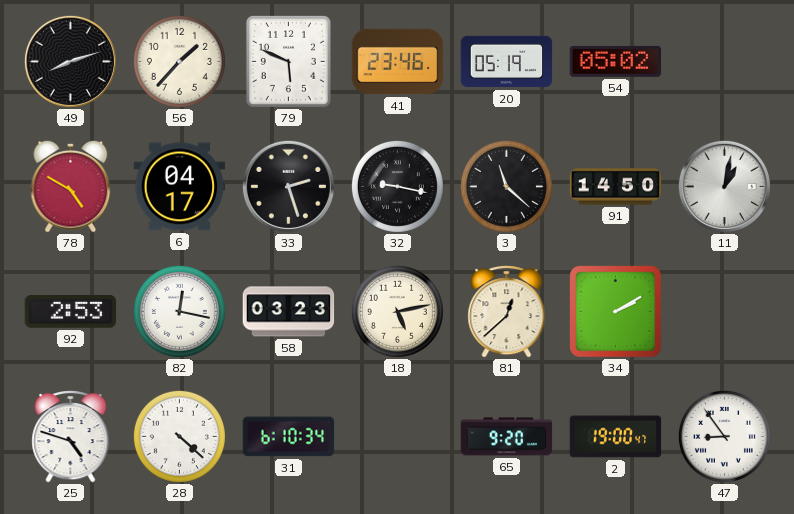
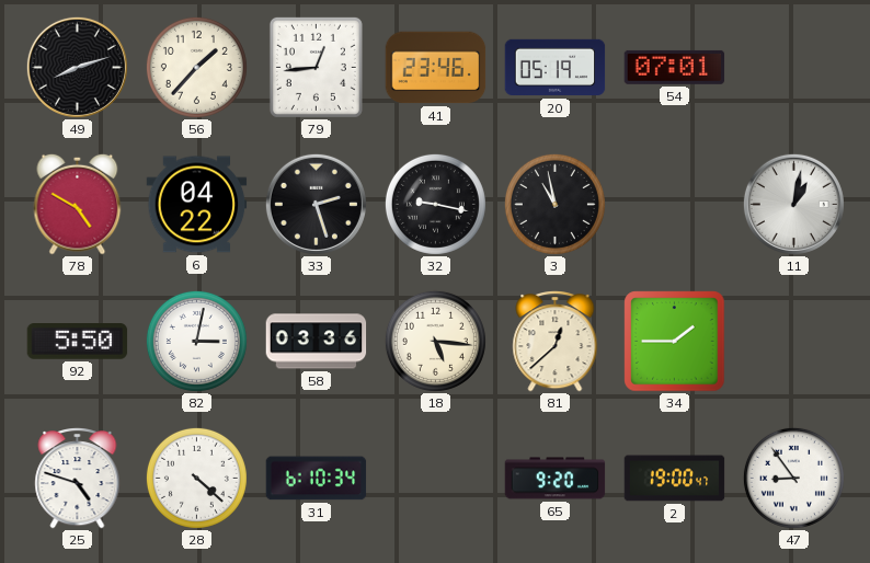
79: 5:49 -> 12:44
54: 05:02 -> 07:01
6: 04:17 -> 04:22
3: 11:22 -> 10:58
91: 14:50 -> none
92: 2:53 -> 5:50
82: 12:17 -> 3:02
58: 03:23 -> 03:36
18: 5:13 -> 5:16
34: 2:10 -> 1:45
